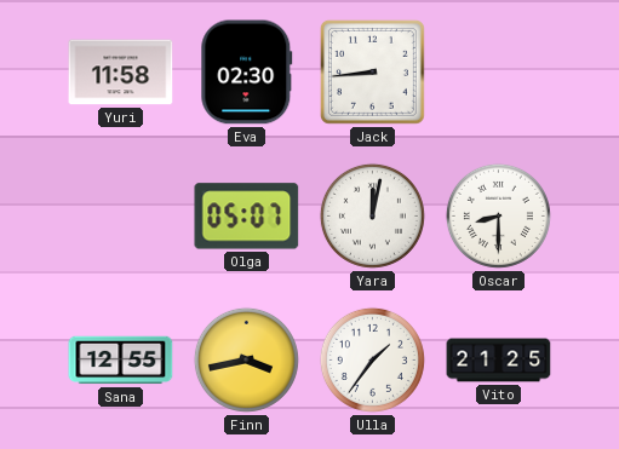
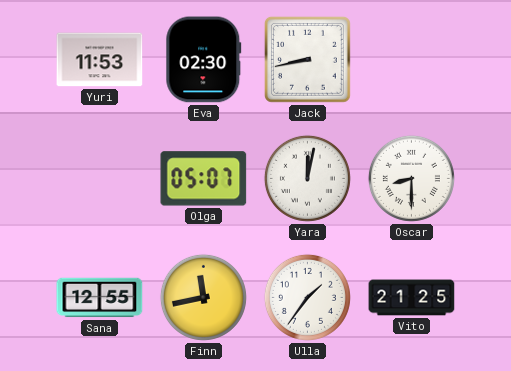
Yuri: 11:58 -> 11:53
Jack: 8:44 -> 8:43
Finn: 3:43 -> 11:43
